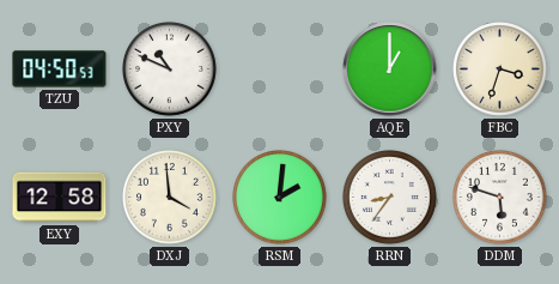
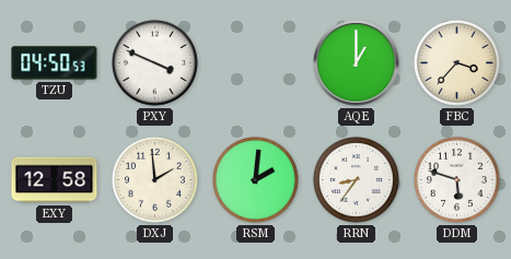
PXY: 10:49 -> 3:49
FBC: 3:33 -> 3:37
DXJ: 3:59 -> 1:59
